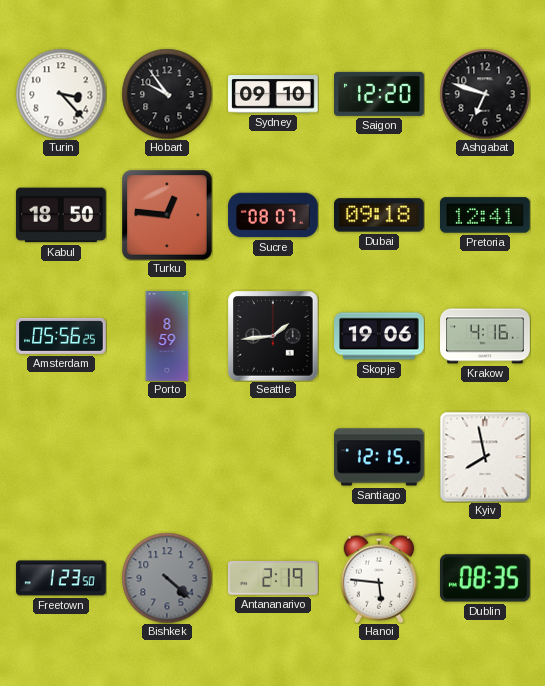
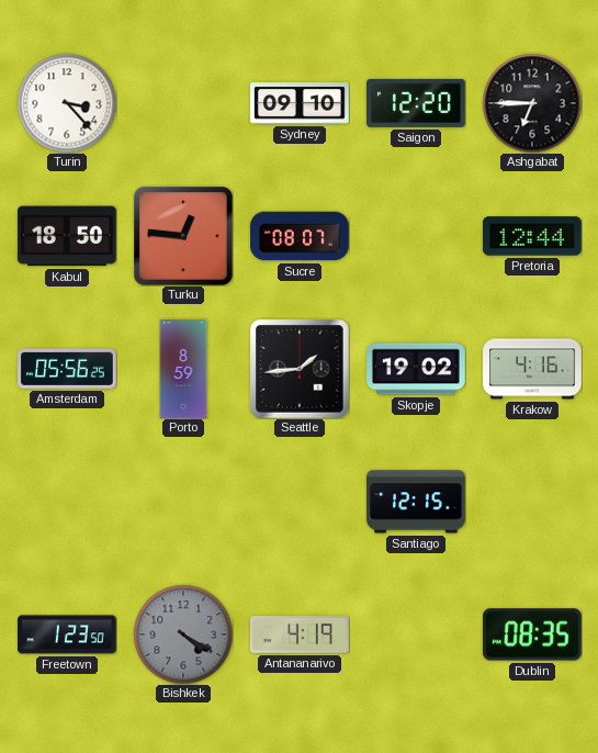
Hobart: 9:54 -> none
Ashgabat: 6:48 -> 6:45
Dubai: 09:18 -> none
Pretoria: 12:41 -> 12:44
Skopje: 19:06 -> 19:02
Kyiv: 7:58 -> none
Bishkek: 4:22 -> 4:20
Antananarivo: 2:19 -> 4:19
Hanoi: 5:46 -> none
